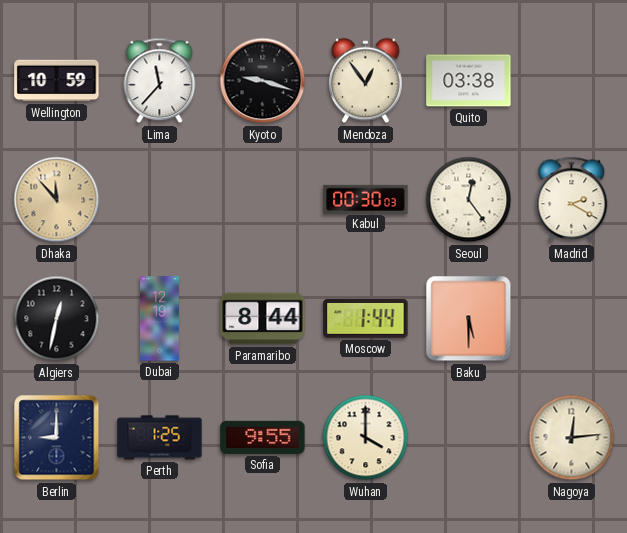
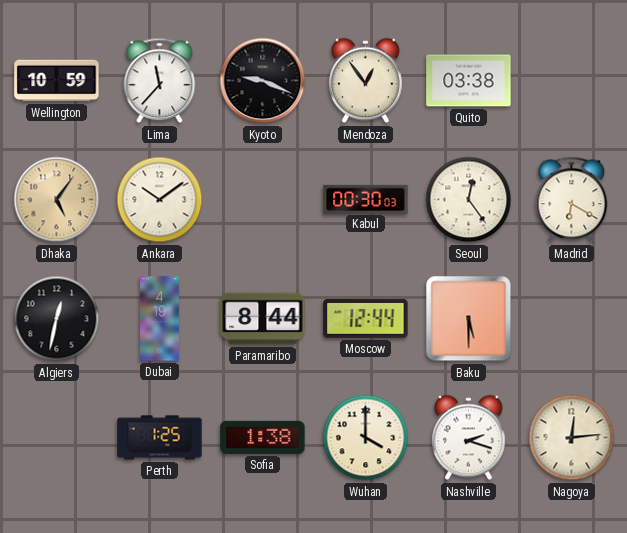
Kyoto: 9:18 -> 9:19
Dhaka: 11:53 -> 5:06
Ankara: none -> 10:09
Madrid: 2:20 -> 6:20
Dubai: 12:19 -> 4:19
Moscow: 1:44 -> 12:44
Berlin: 9:00 -> none
Sofia: 9:55 -> 1:38
Nashville: none -> 2:18
